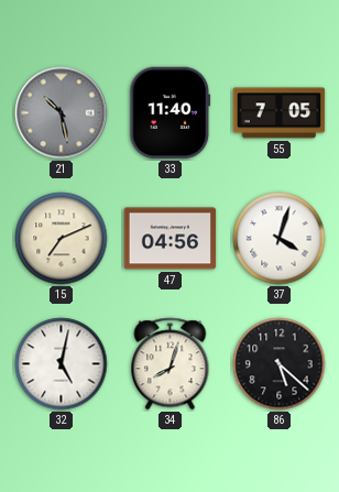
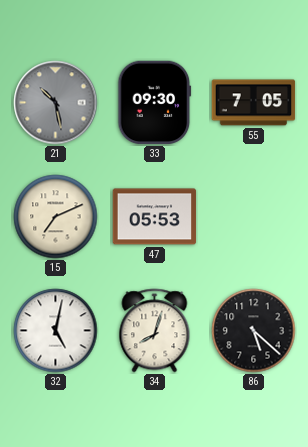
33: 11:40 -> 09:30
47: 04:56 -> 05:53
37: 4:03 -> none
